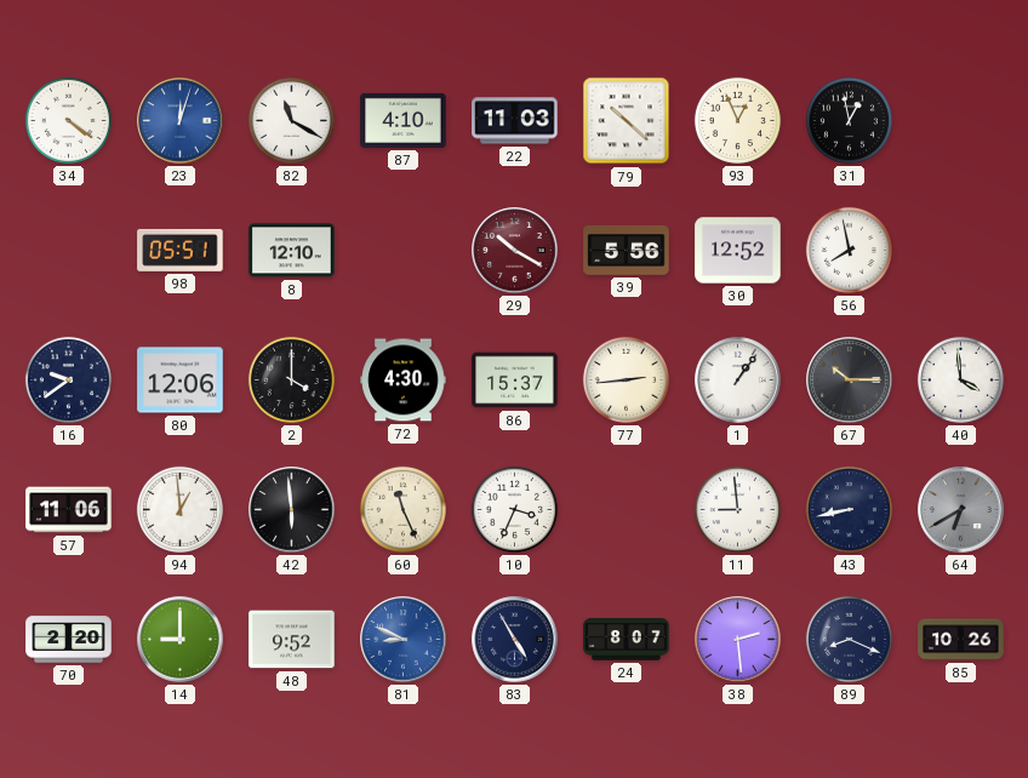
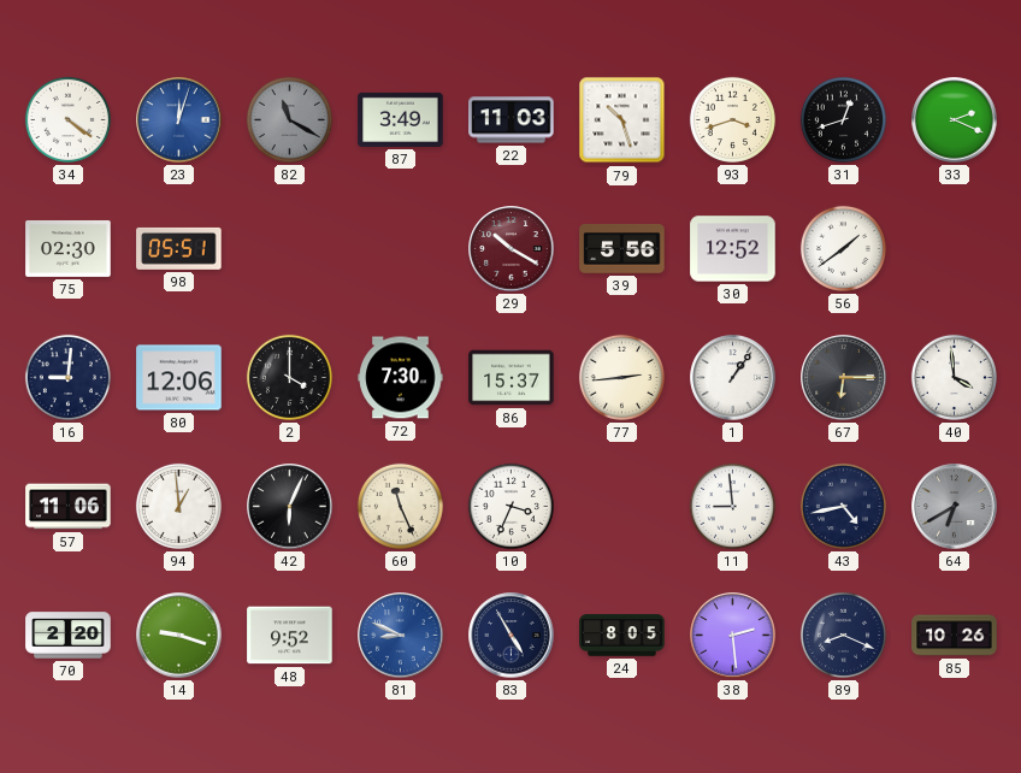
82 dial: white -> grey
87: 4:10 -> 3:49
79: 10:22 -> 10:27
93: 12:56 -> 3:42
31: 12:58 -> 12:42
33: none -> 2:19
75: none -> 02:30
8: 12:10 -> none
56: 7:58 -> 1:39
16: 9:39 -> 9:01
72: 4:30 -> 7:30
67: 10:15 -> 6:15
42: 5:59 -> 6:04
43: 8:43 -> 4:43
14: 9:00 -> 9:18
24: 8:07 -> 8:05
